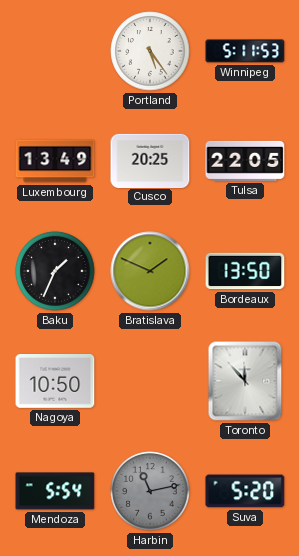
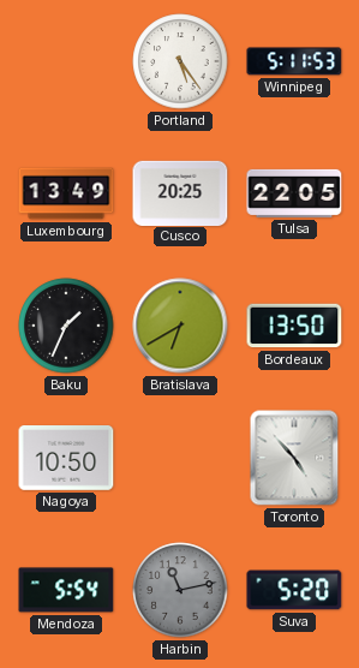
Bratislava: 1:49 -> 6:40
Toronto: 11:53 -> 4:53
